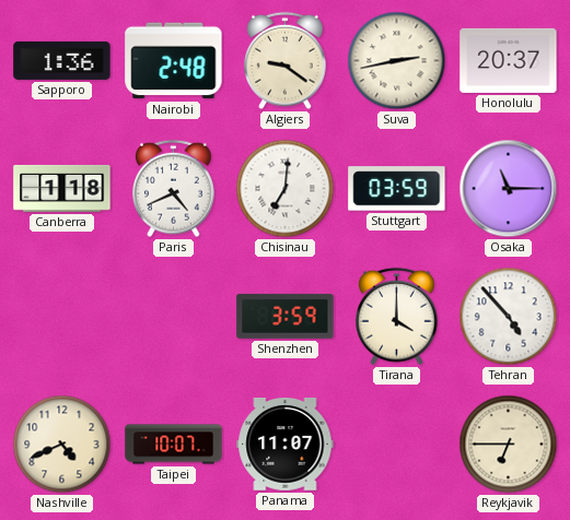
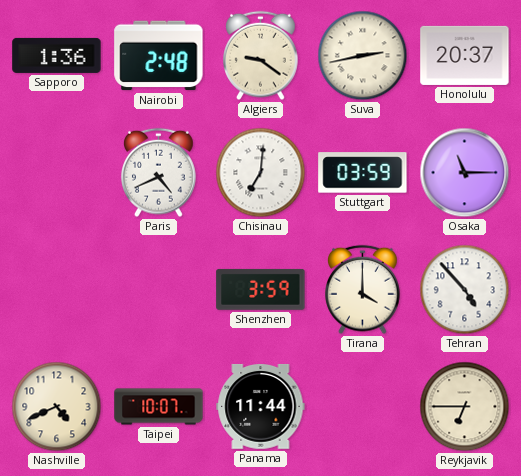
Canberra: 1:18 -> none
Panama: 11:07 -> 11:44
